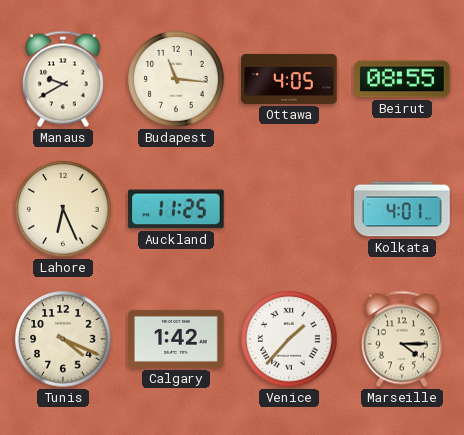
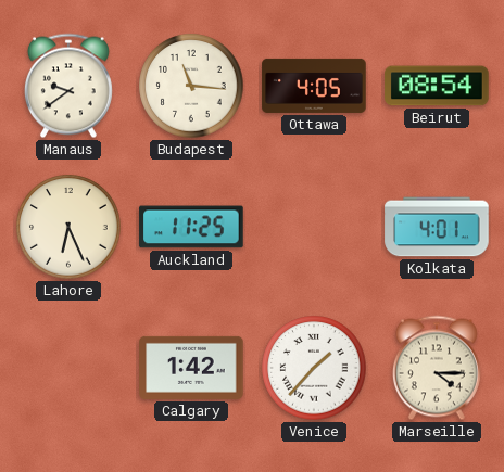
Manaus: 9:40 -> 9:39
Beirut: 08:55 -> 08:54
Tunis: 4:19 -> none
